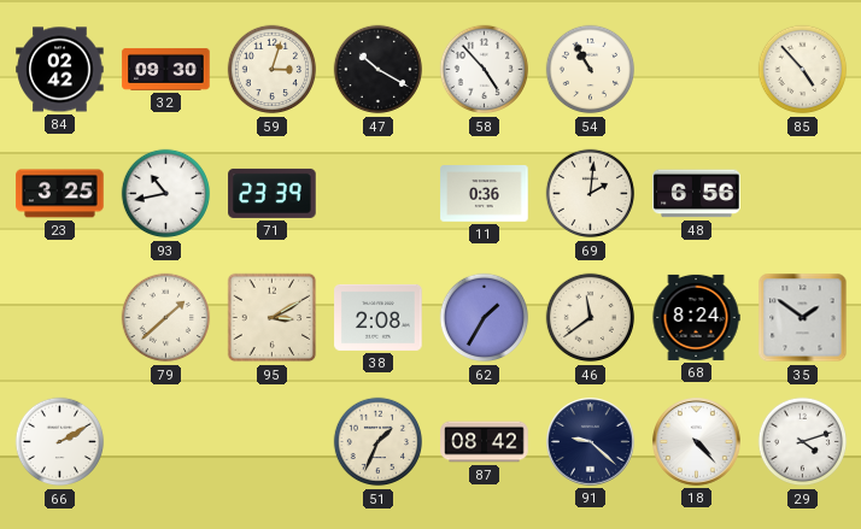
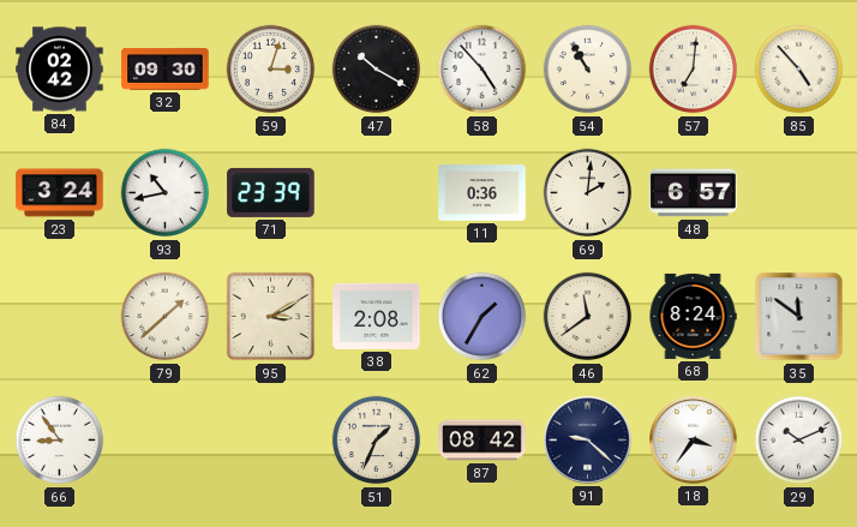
57: none -> 7:01
23: 3:25 -> 3:24
48: 6:56 -> 6:57
35: 1:51 -> 11:51
66: 2:10 -> 8:54
18: 4:23 -> 3:36
29: 4:12 -> 10:11
